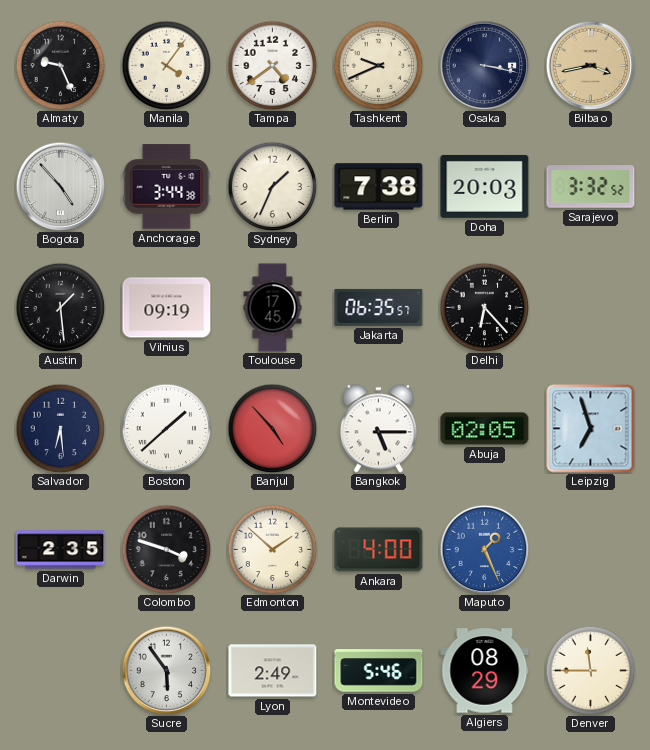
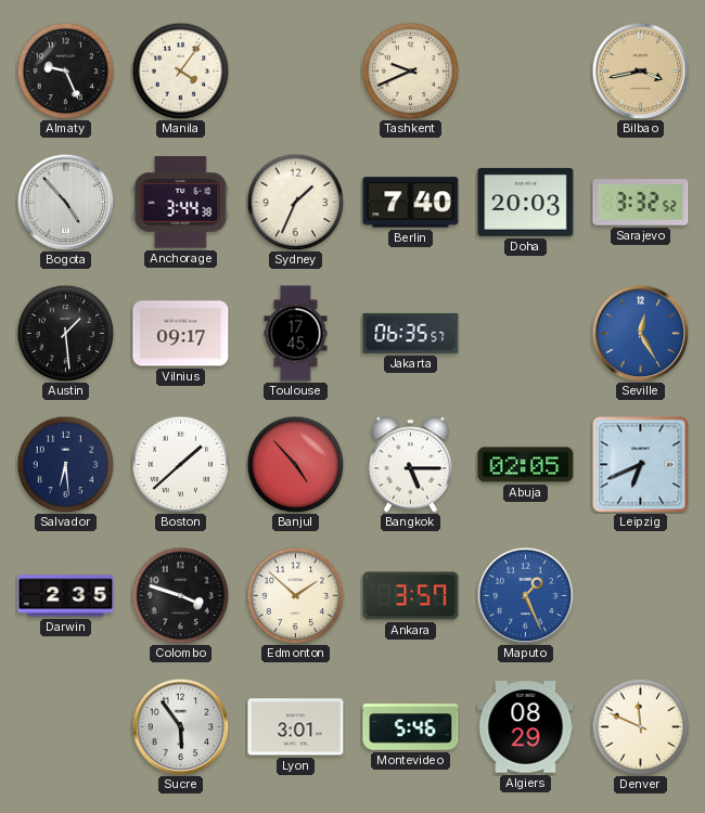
Tampa: 4:39 -> none
Osaka: 3:17 -> none
Berlin: 7:38 -> 7:40
Vilnius: 09:19 -> 09:17
Delhi: 6:23 -> none
Seville: none -> 12:25
Leipzig: 6:57 -> 6:41
Ankara: 4:00 -> 3:57
Lyon: 2:49 -> 3:01
Denver: 11:45 -> 11:49
